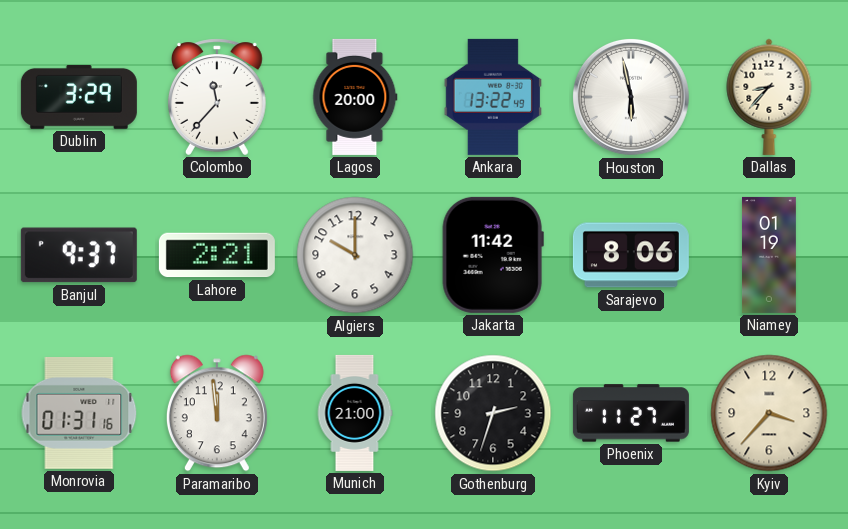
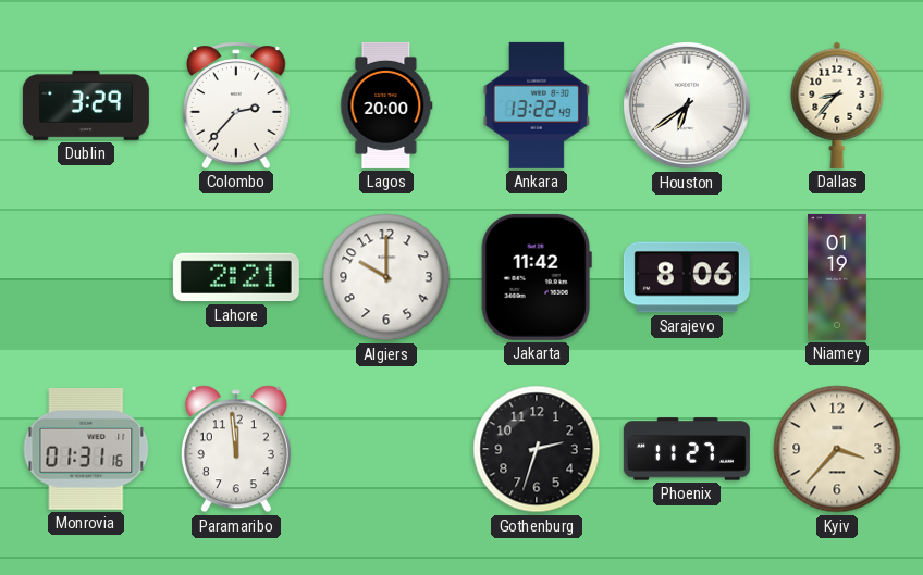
Colombo: 11:37 -> 2:37
Houston: 5:58 -> 6:39
Banjul: 9:37 -> none
Munich: 21:00 -> none
